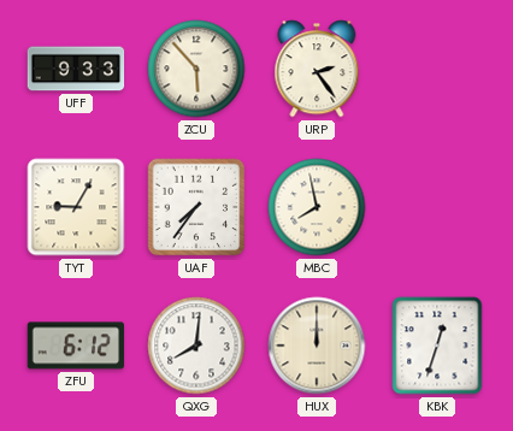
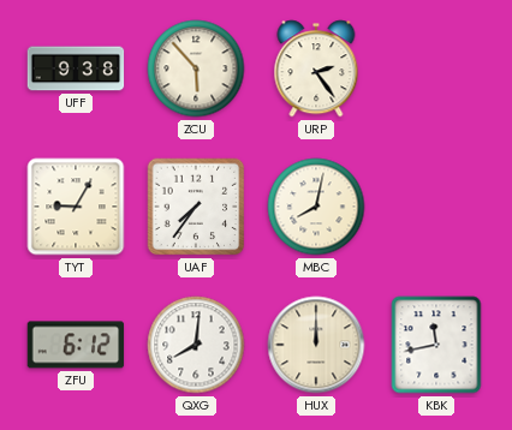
UFF: 9:33 -> 9:38
MBC: 7:58 -> 8:02
KBK: 12:33 -> 11:43
